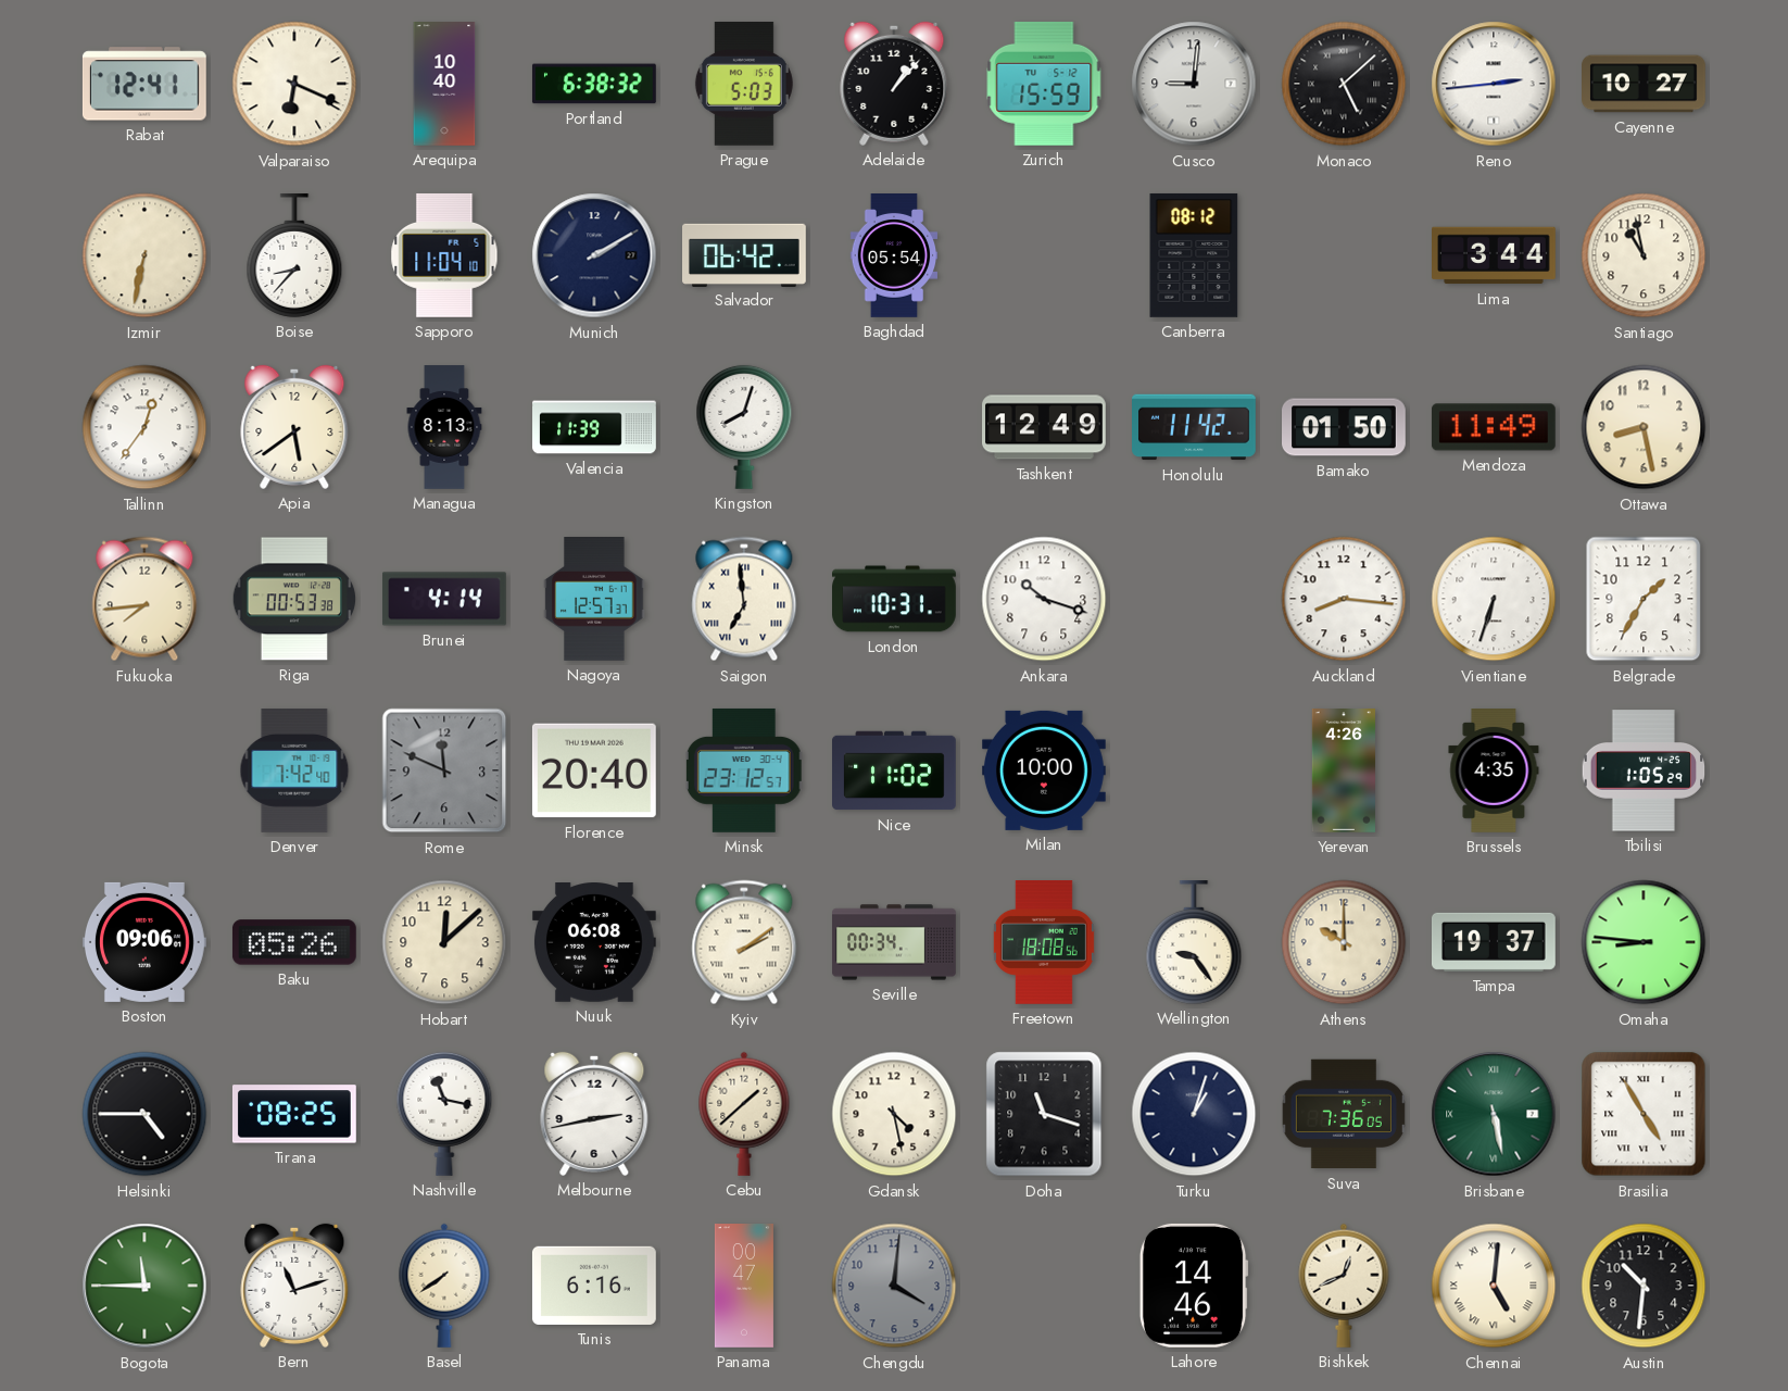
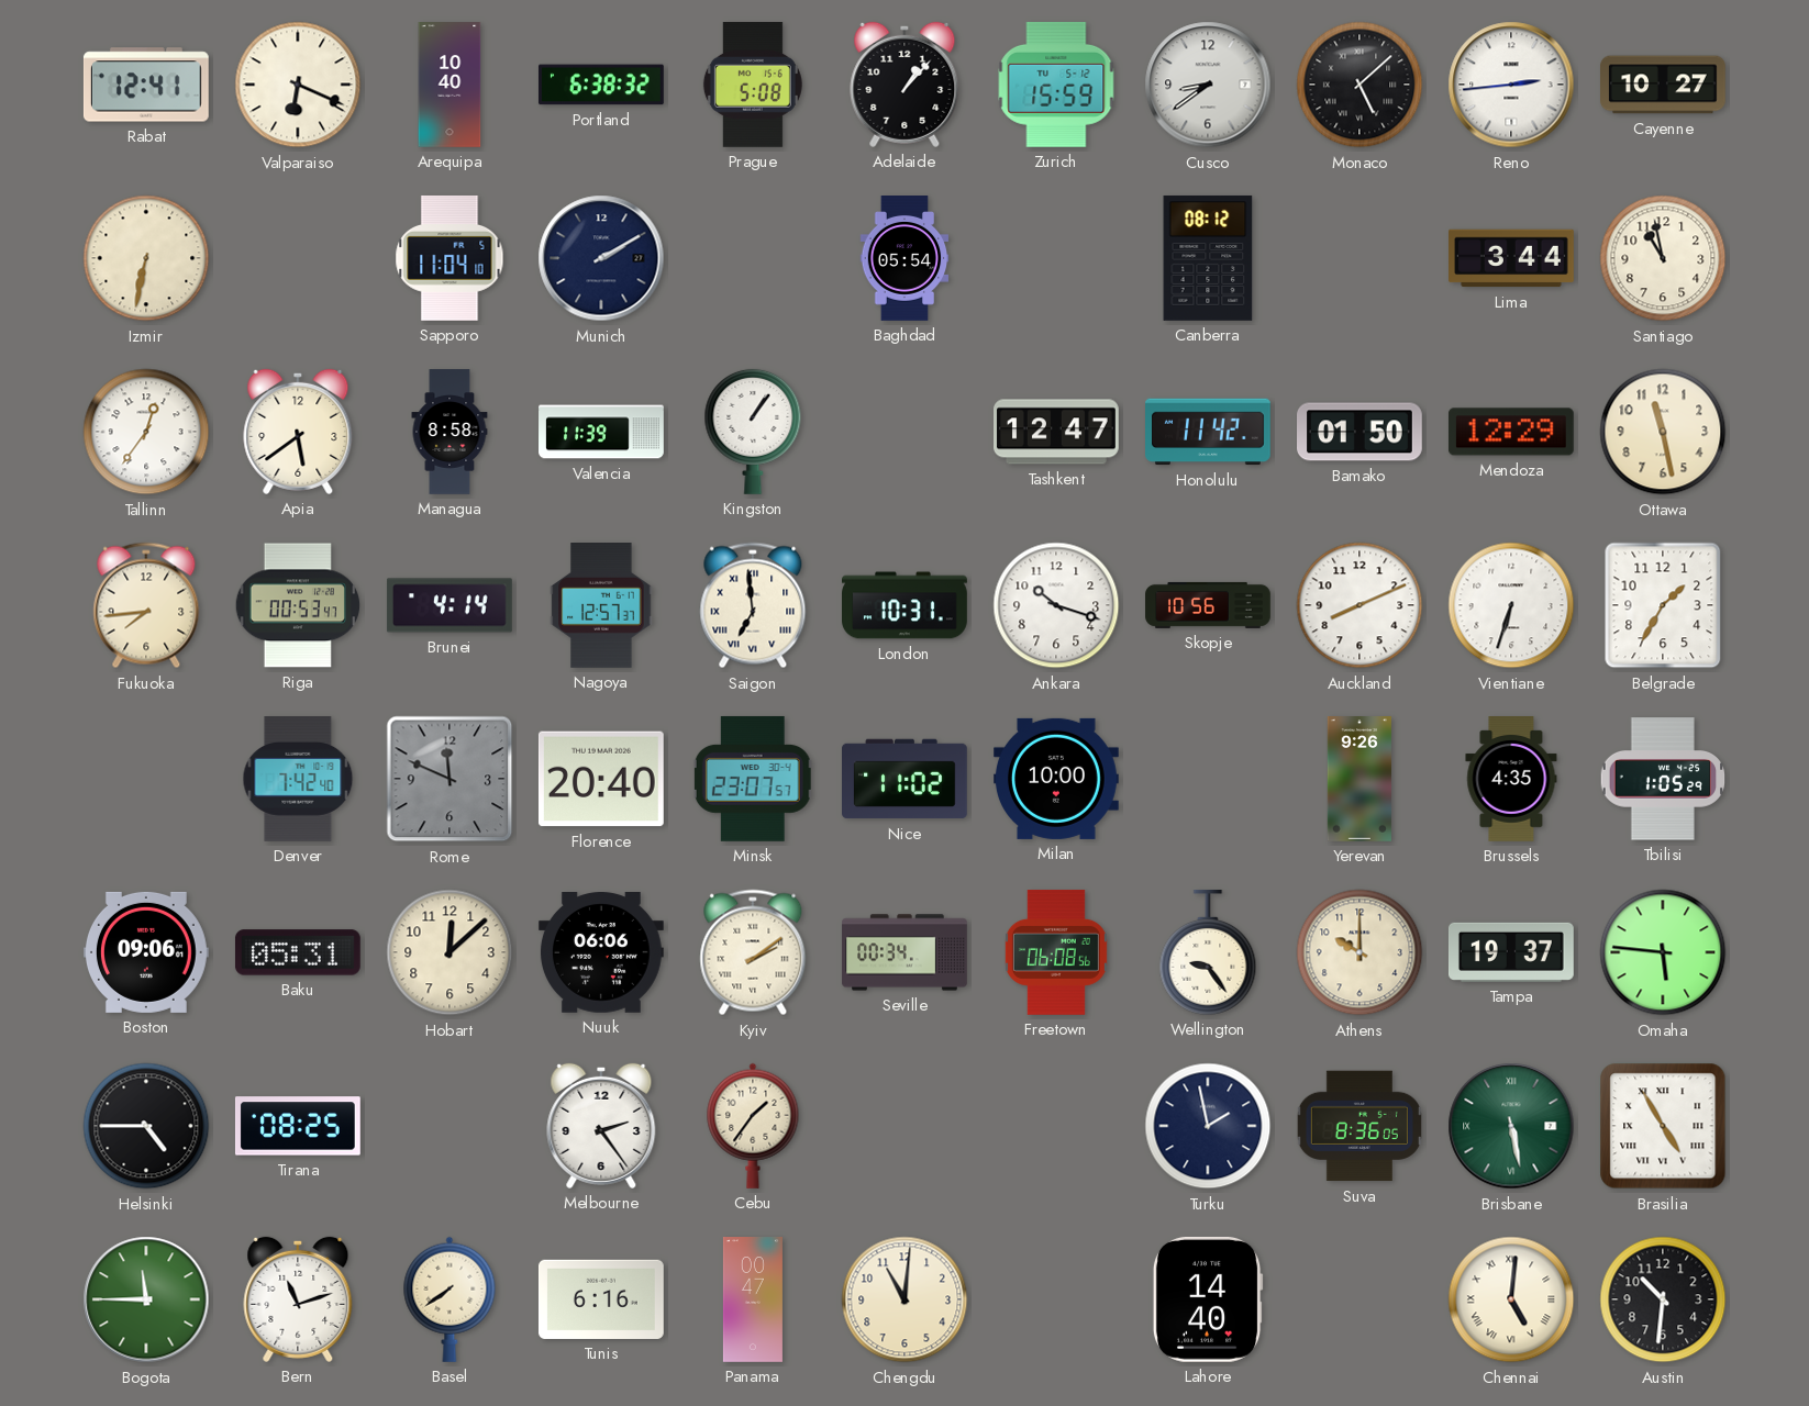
Prague: 5:03 -> 5:08
Cusco: 9:01 -> 8:39
Boise: 8:37 -> none
Salvador: 06:42 -> none
Managua: 8:13 -> 8:58
Kingston: 8:03 -> 1:06
Tashkent: 12:49 -> 12:47
Mendoza: 11:49 -> 12:29
Ottawa: 8:28 -> 11:28
Riga: 00:53:38 -> 00:53:47
Skopje: none -> 10:56
Auckland: 8:16 -> 8:11
Minsk: 23:12 -> 23:07
Yerevan: 4:26 -> 9:26
Baku: 05:26 -> 05:31
Nuuk: 06:08 -> 06:06
Freetown: 18:08 -> 06:08
Omaha: 8:46 -> 5:46
Nashville: 11:17 -> none
Melbourne: 2:43 -> 2:24
Cebu: 1:38 -> 1:36
Gdansk: 4:28 -> none
Doha: 11:18 -> none
Turku: 1:03 -> 1:58
Suva: 7:36 -> 8:36
Chengdu: 4:01 -> 11:01
Chengdu dial: grey -> cream
Lahore: 14:46 -> 14:40
Bishkek: 12:41 -> none
